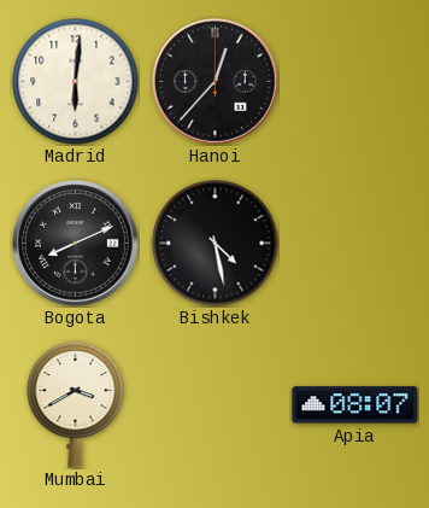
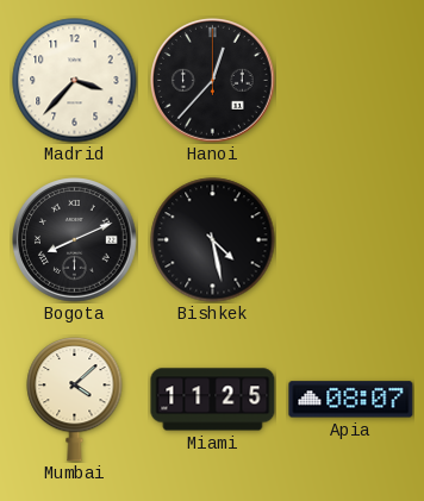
Madrid: 6:01 -> 3:37
Mumbai: 3:40 -> 4:08
Miami: none -> 11:25
